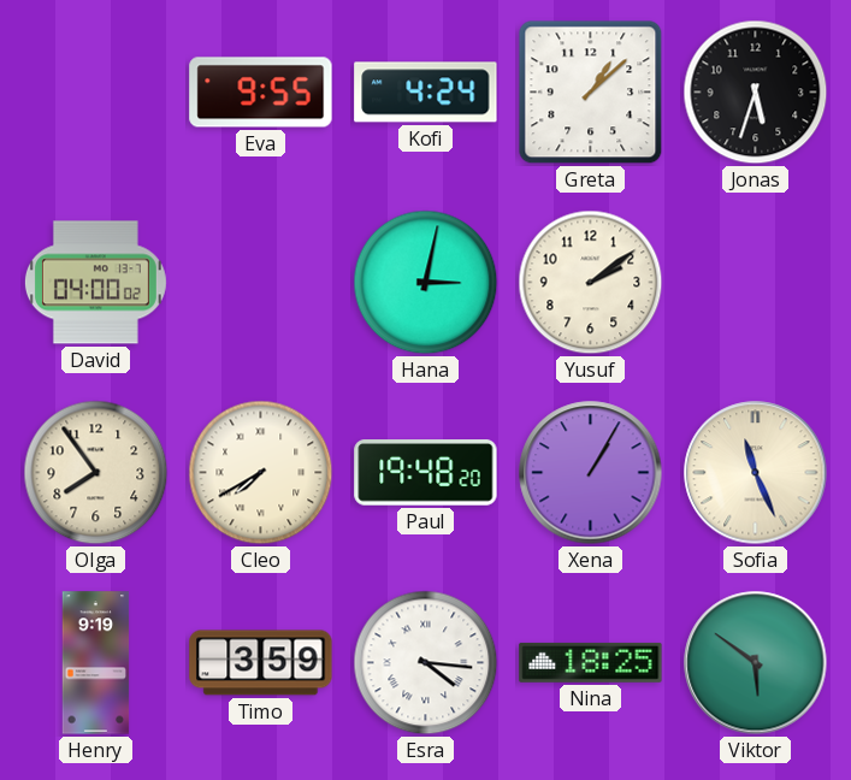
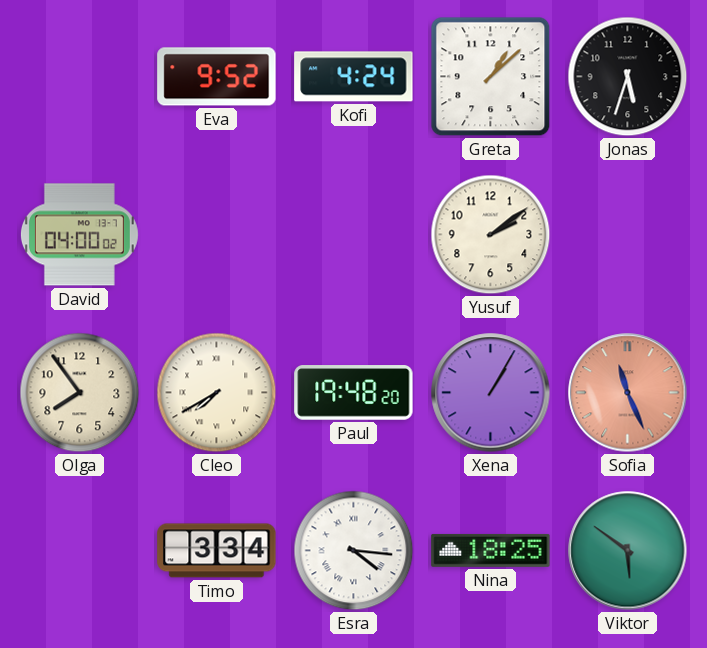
Eva: 9:55 -> 9:52
Hana: 3:02 -> none
Sofia dial: cream -> salmon
Henry: 9:19 -> none
Timo: 3:59 -> 3:34
